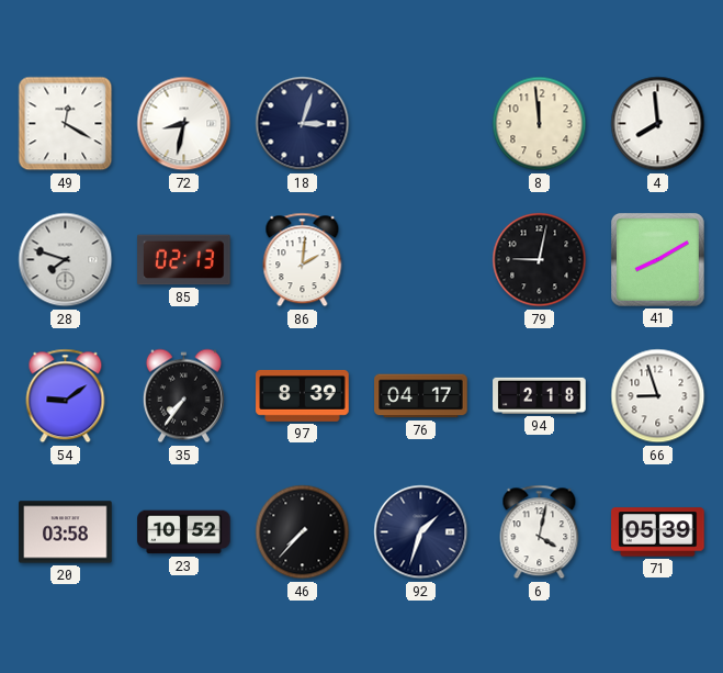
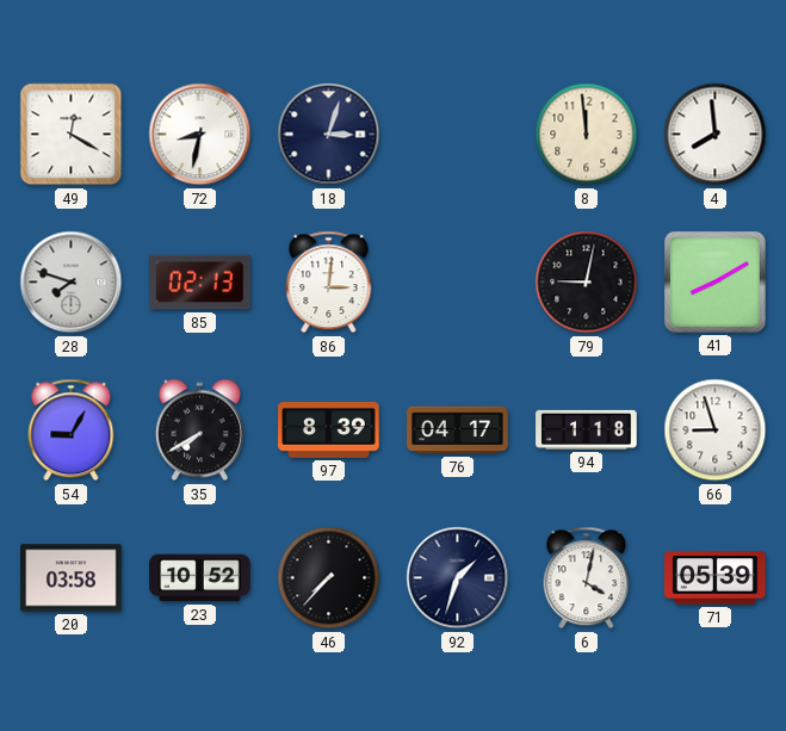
86: 2:01 -> 3:01
54: 9:09 -> 9:05
35: 7:36 -> 7:40
94: 2:18 -> 1:18
